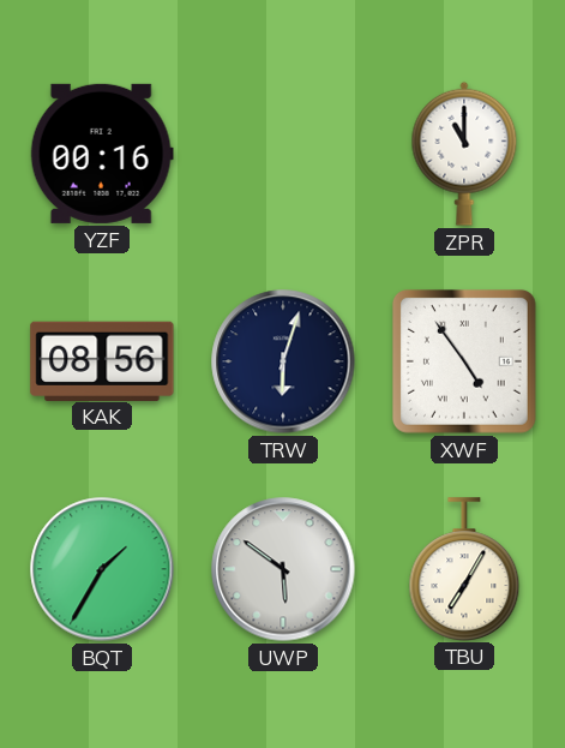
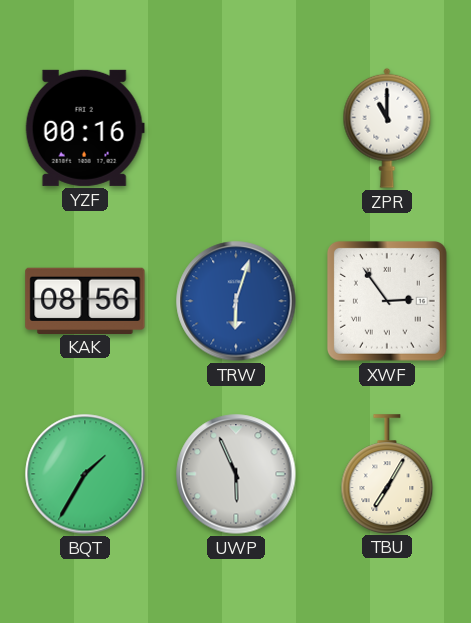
TRW dial: navy -> blue
XWF: 4:54 -> 2:54
UWP: 5:51 -> 5:56
